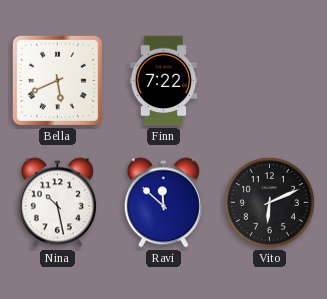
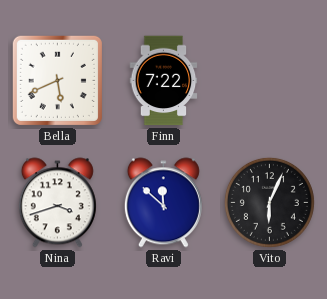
Nina: 10:28 -> 3:42
Vito: 6:11 -> 6:04
